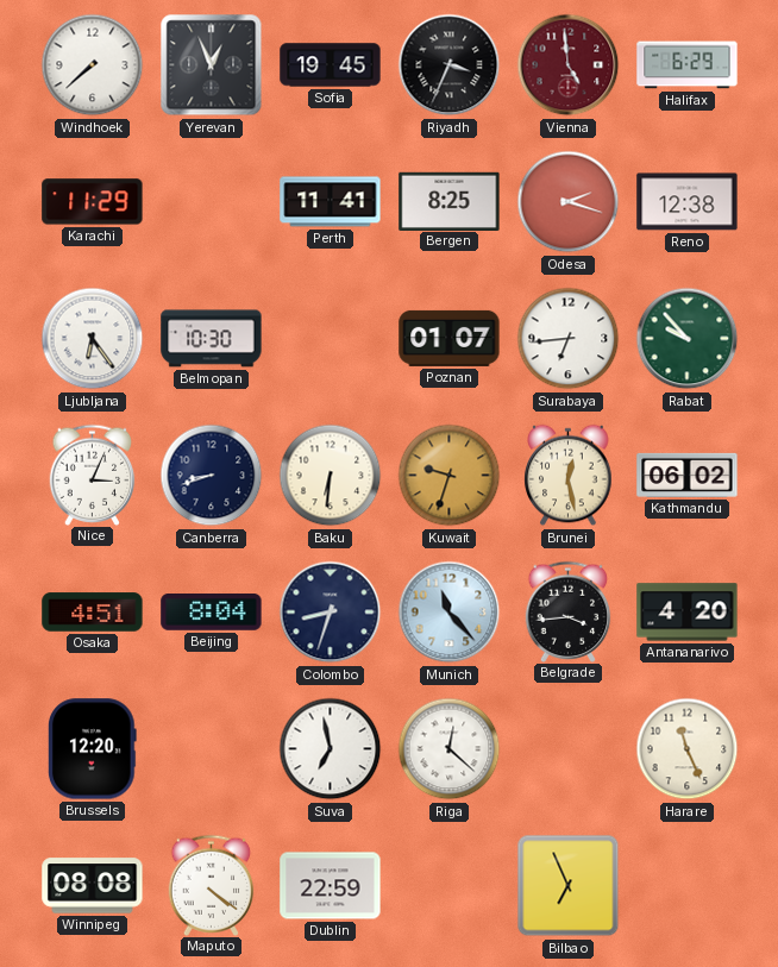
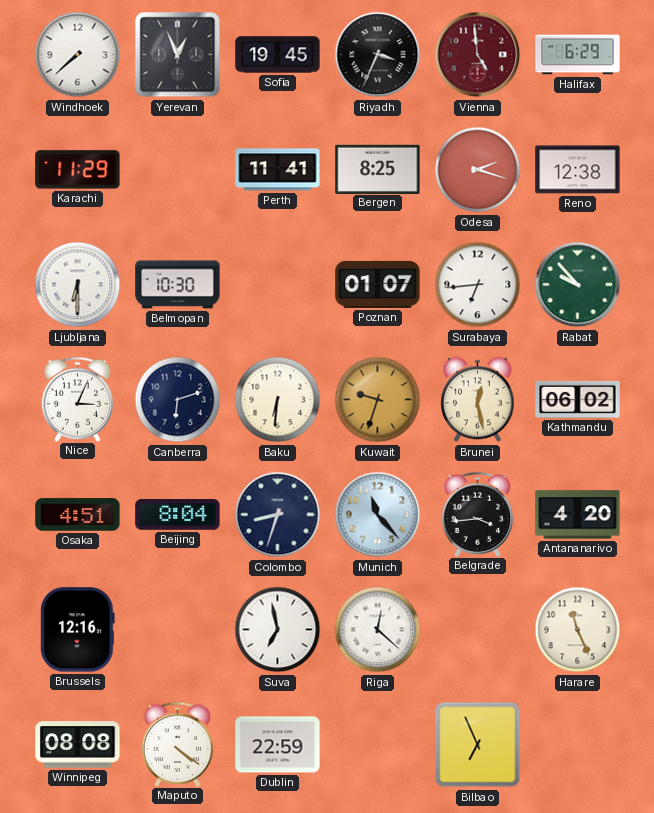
Ljubljana: 6:24 -> 6:30
Canberra: 8:42 -> 6:12
Brussels: 12:20 -> 12:16
